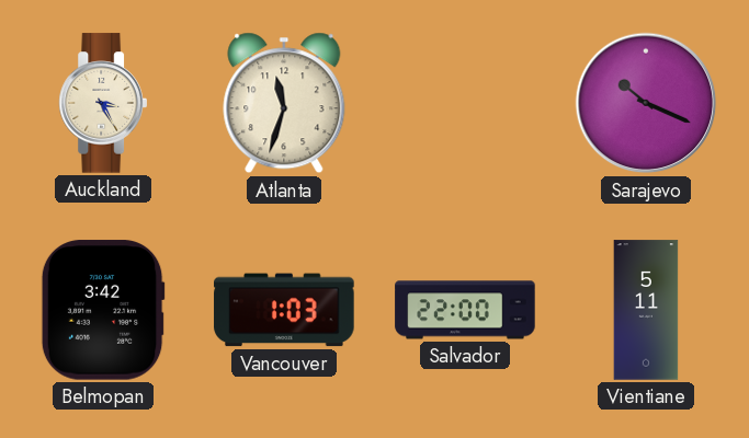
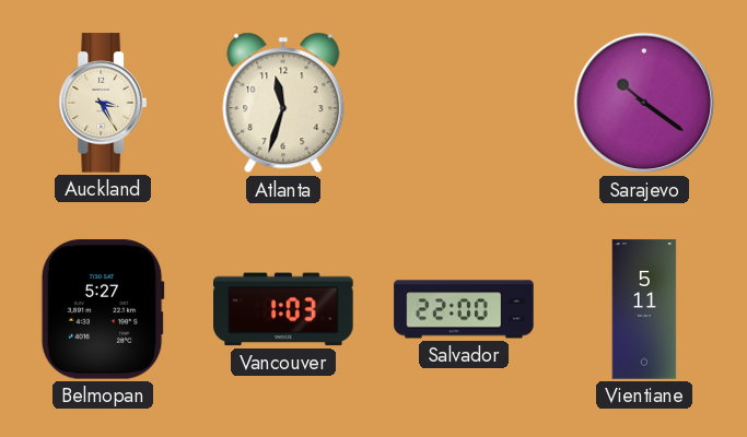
Sarajevo: 10:19 -> 10:21
Belmopan: 3:42 -> 5:27
